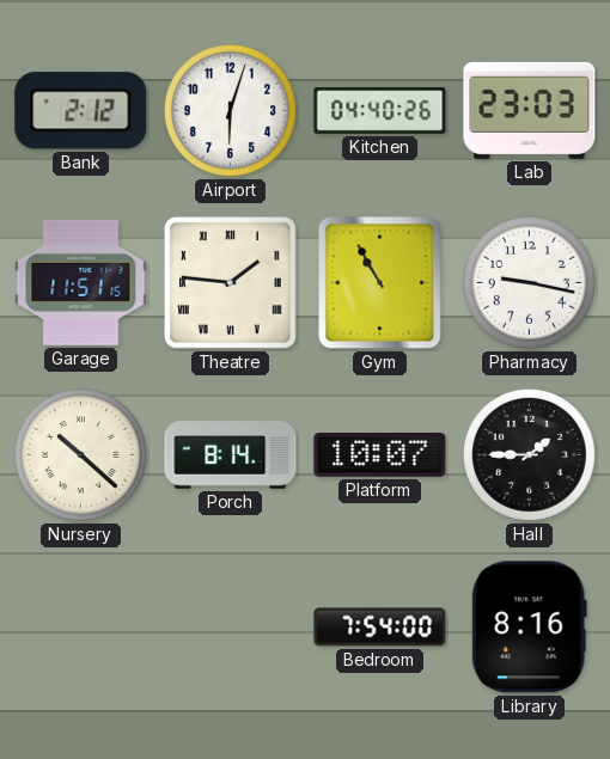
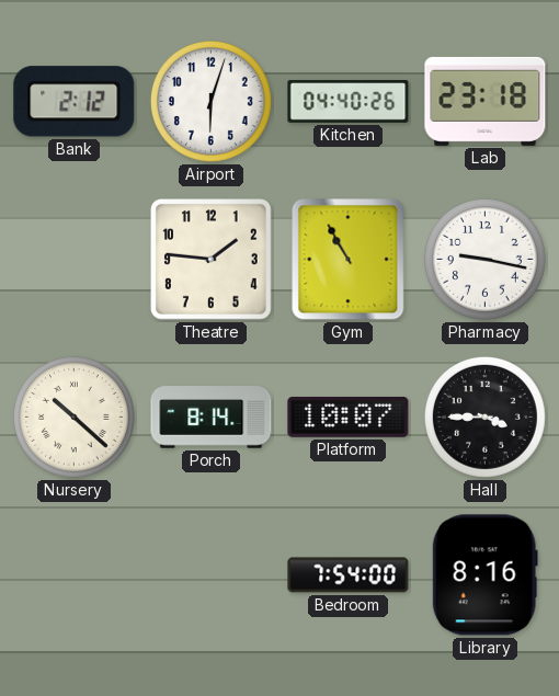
Lab: 23:03 -> 23:18
Garage: 11:51 -> none
Theatre numerals: Roman -> Arabic
Hall: 1:45 -> 3:45
